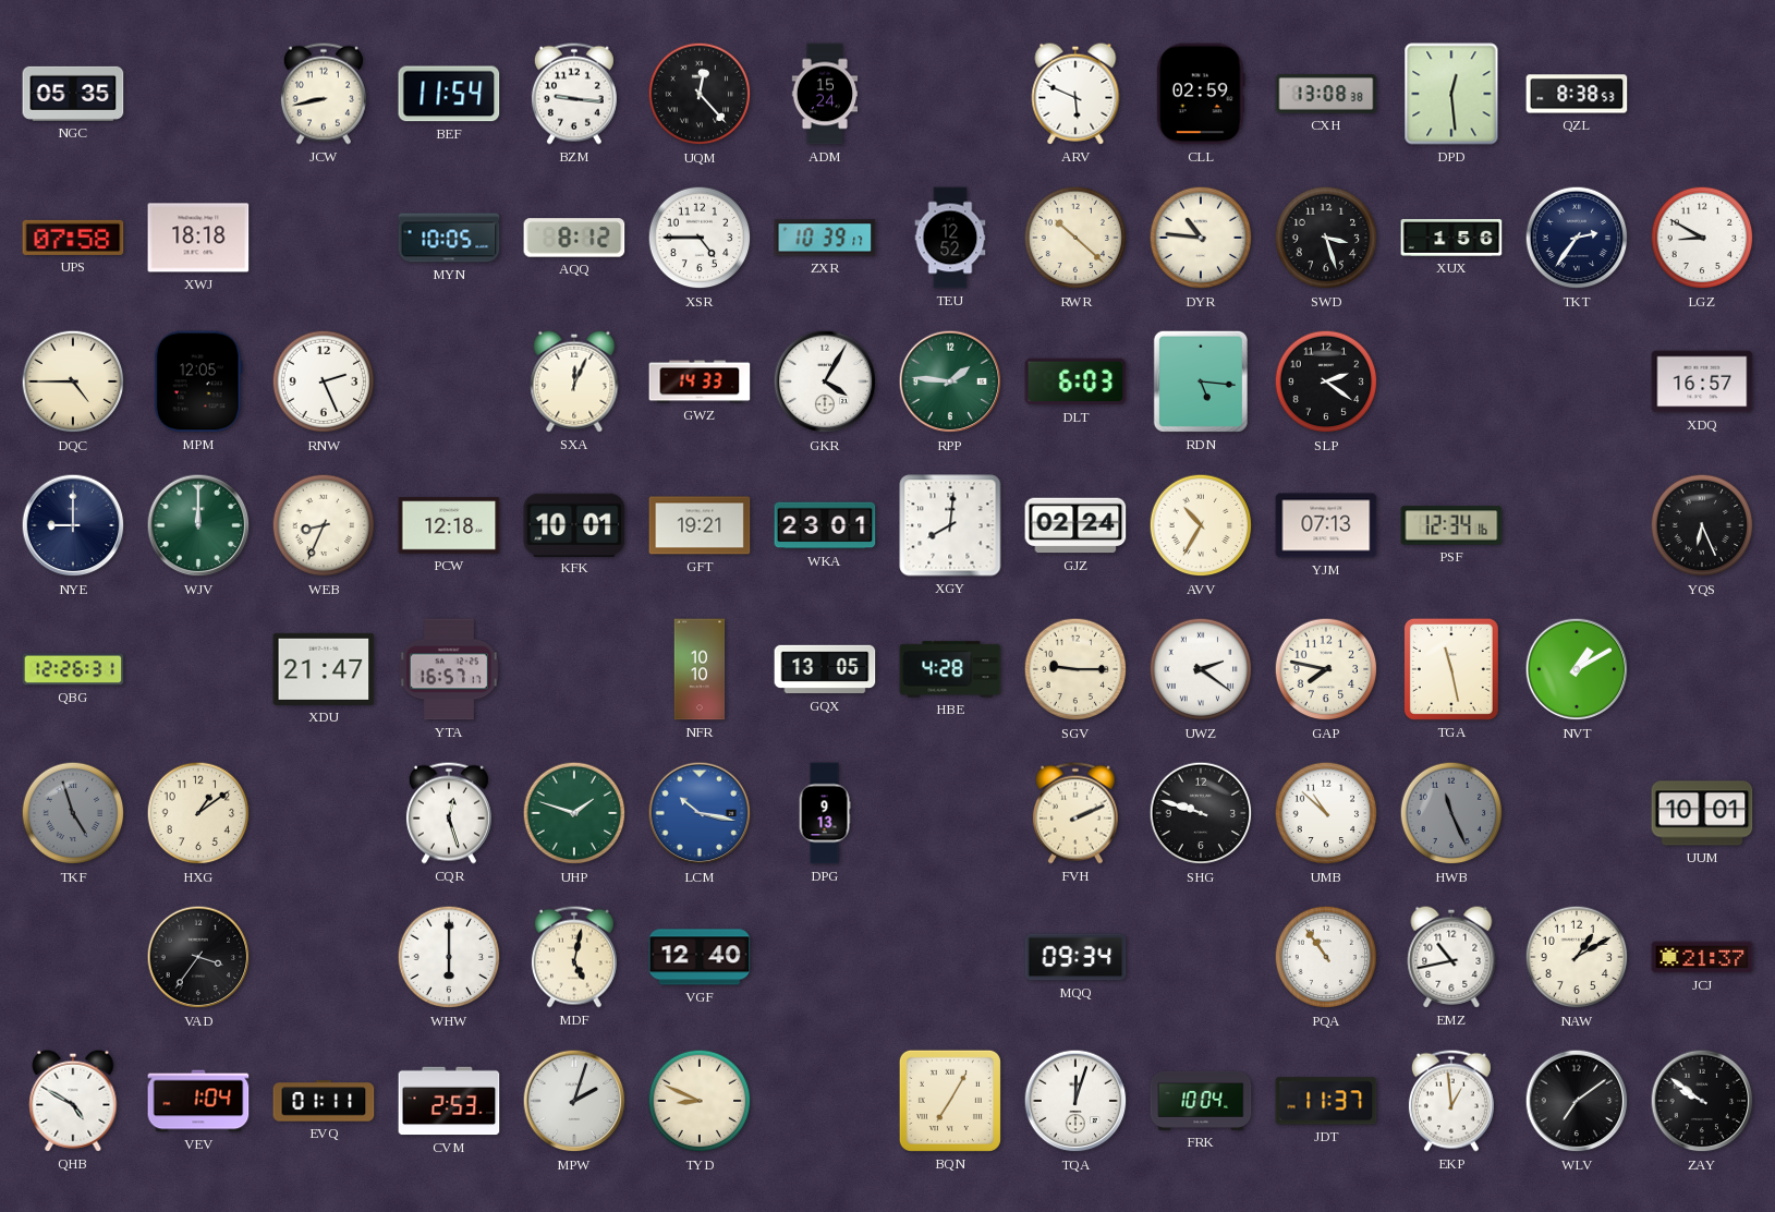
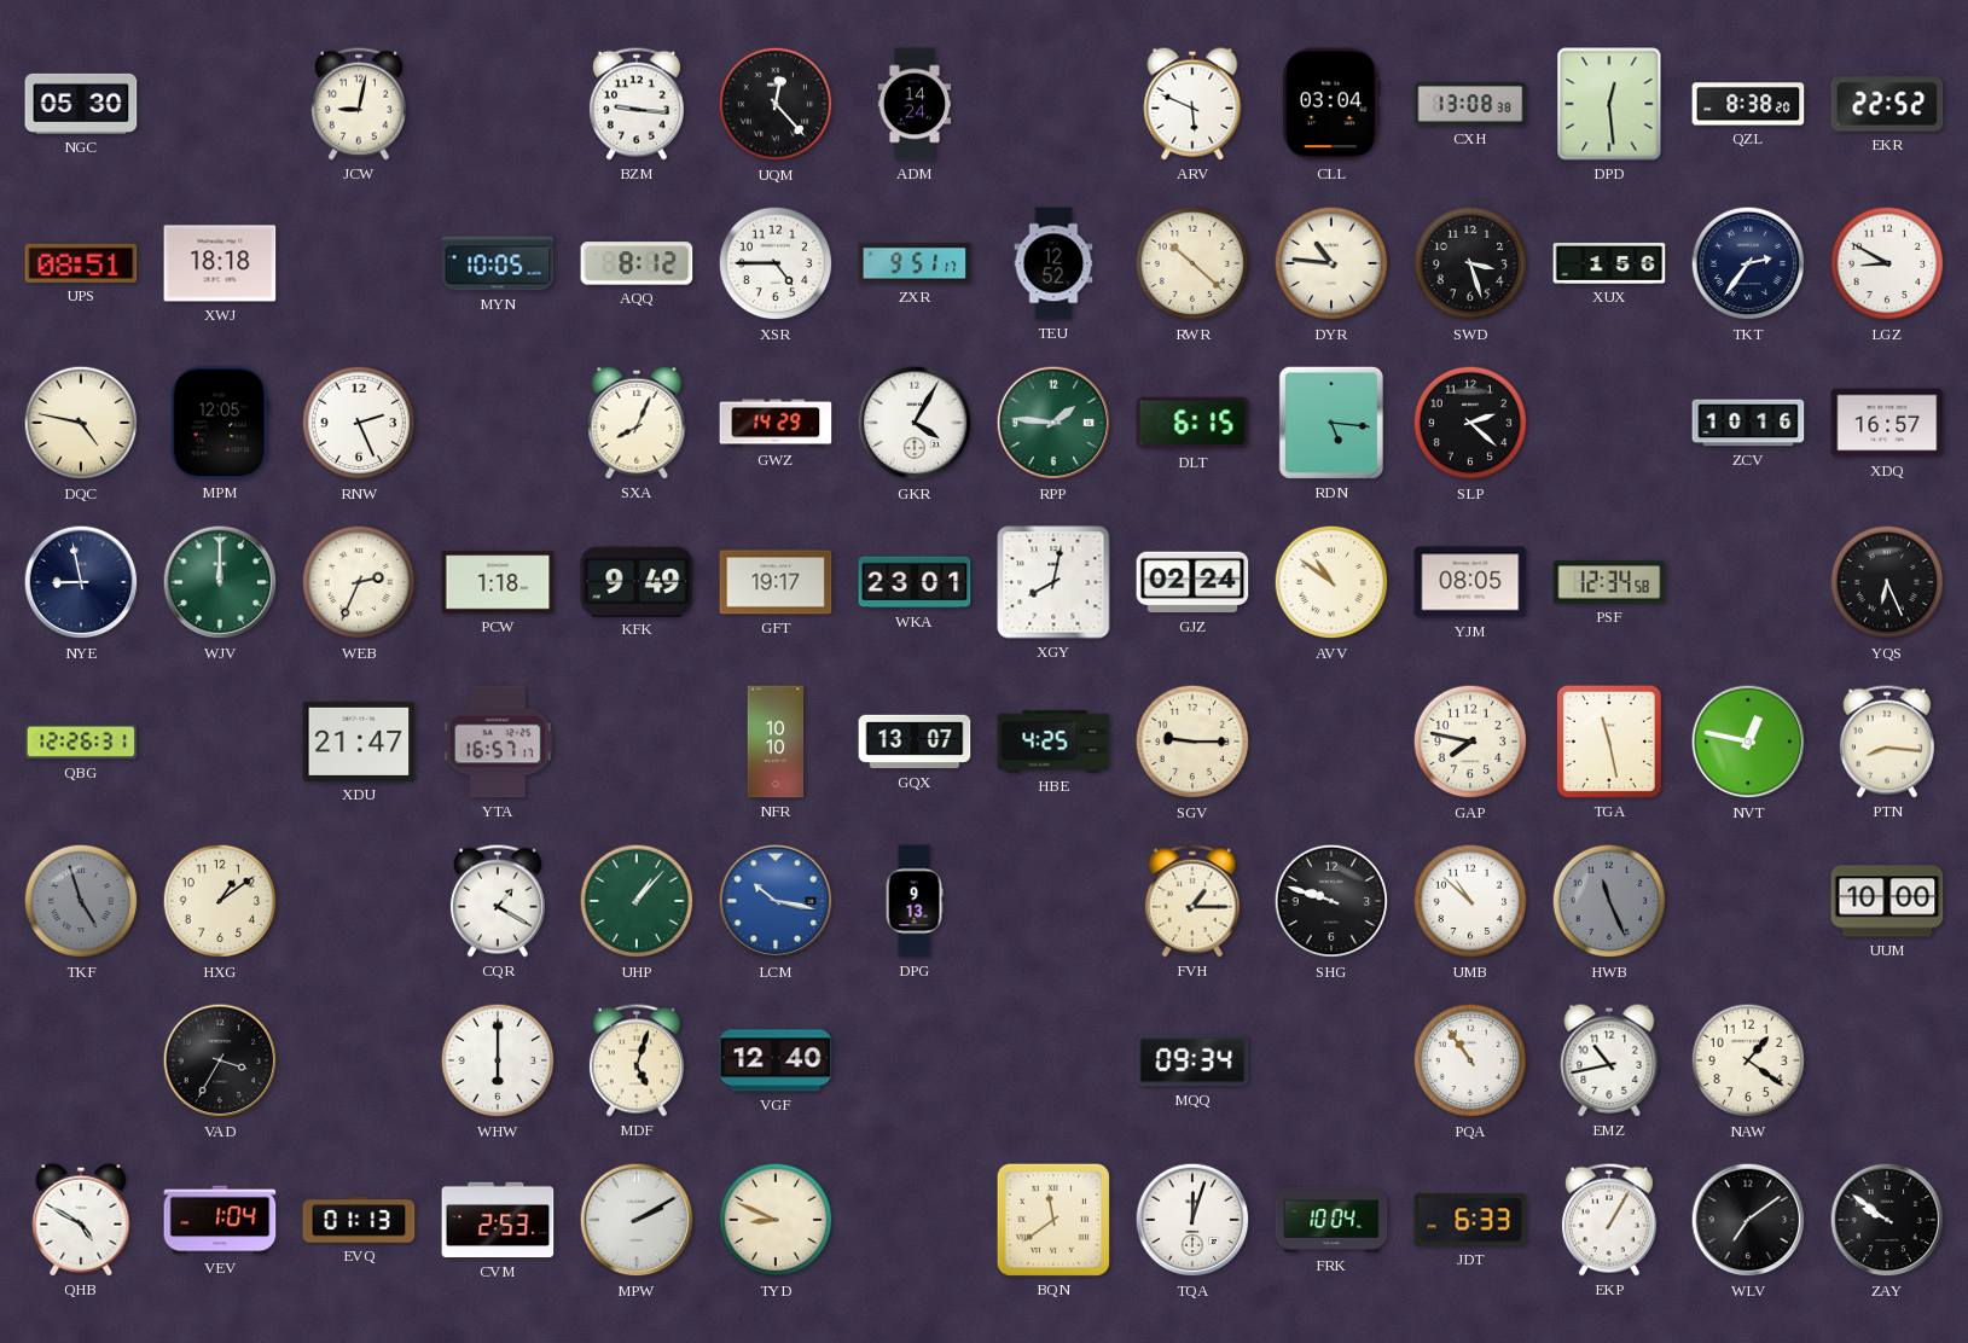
NGC: 05:35 -> 05:30
JCW: 8:43 -> 9:02
BEF: 11:54 -> none
ADM: 15:24 -> 14:24
CLL: 02:59 -> 03:04
QZL: 8:38:53 -> 8:38:20
EKR: none -> 22:52
UPS: 07:58 -> 08:51
ZXR: 10:39 -> 9:51
DQC: 4:45 -> 4:47
SXA: 12:04 -> 8:04
GWZ: 14:33 -> 14:29
DLT: 6:03 -> 6:15
SLP: 2:21 -> 2:22
ZCV: none -> 10:16
NYE: 9:00 -> 8:58
WEB: 8:34 -> 2:34
PCW: 12:18 -> 1:18
KFK: 10:01 -> 9:49
GFT: 19:21 -> 19:17
XGY: 8:01 -> 8:02
AVV: 10:35 -> 10:51
YJM: 07:13 -> 08:05
PSF: 12:34:16 -> 12:34:58
GQX: 13:05 -> 13:07
HBE: 4:28 -> 4:25
UWZ: 2:21 -> none
NVT: 1:10 -> 12:47
PTN: none -> 8:16
CQR: 12:27 -> 1:20
UHP: 1:48 -> 1:07
FVH: 2:11 -> 1:15
UUM: 10:01 -> 10:00
VAD: 3:36 -> 3:35
MDF: 5:02 -> 5:03
NAW: 1:10 -> 1:21
JCJ: 21:37 -> none
EVQ: 01:11 -> 01:13
MPW: 2:03 -> 2:10
BQN: 7:05 -> 11:39
JDT: 11:37 -> 6:33
EKP: 12:59 -> 1:05
